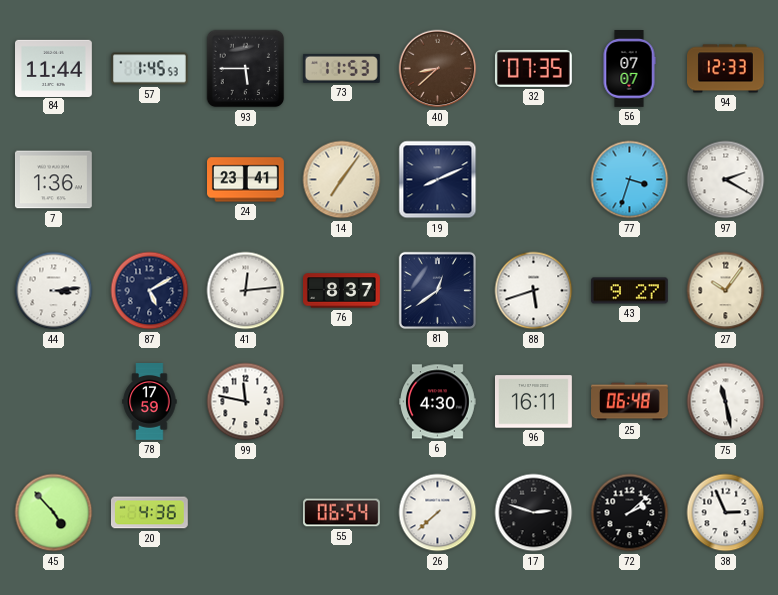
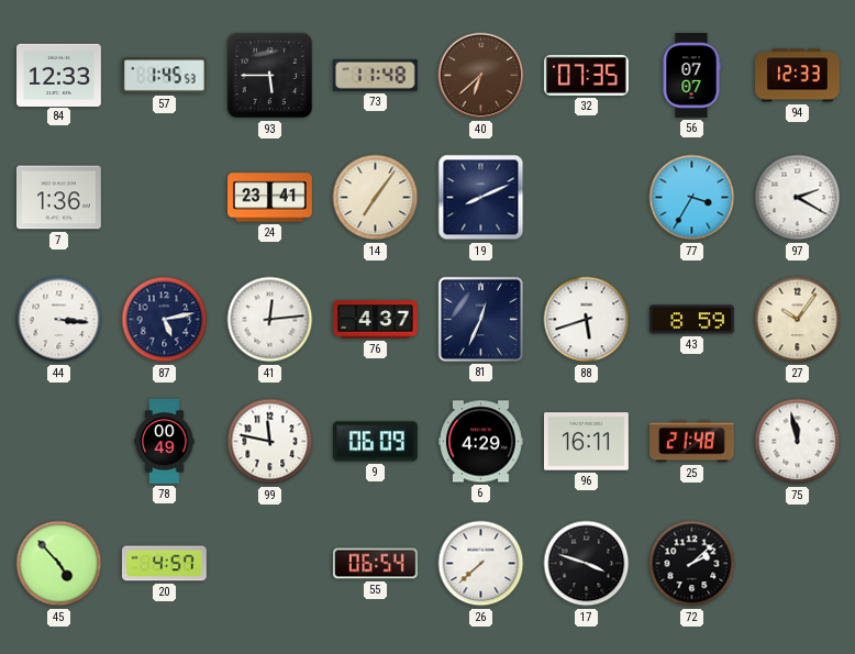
84: 11:44 -> 12:33
73: 11:53 -> 11:48
40: 8:38 -> 6:38
77: 3:33 -> 3:35
44: 3:14 -> 3:16
87: 5:10 -> 5:13
76: 8:37 -> 4:37
81: 12:39 -> 12:34
43: 9:27 -> 8:59
78: 17:59 -> 00:49
9: none -> 06:09
6: 4:30 -> 4:29
25: 06:48 -> 21:48
75: 11:28 -> 11:58
20: 4:36 -> 4:57
17: 2:48 -> 3:48
38: 2:56 -> none
